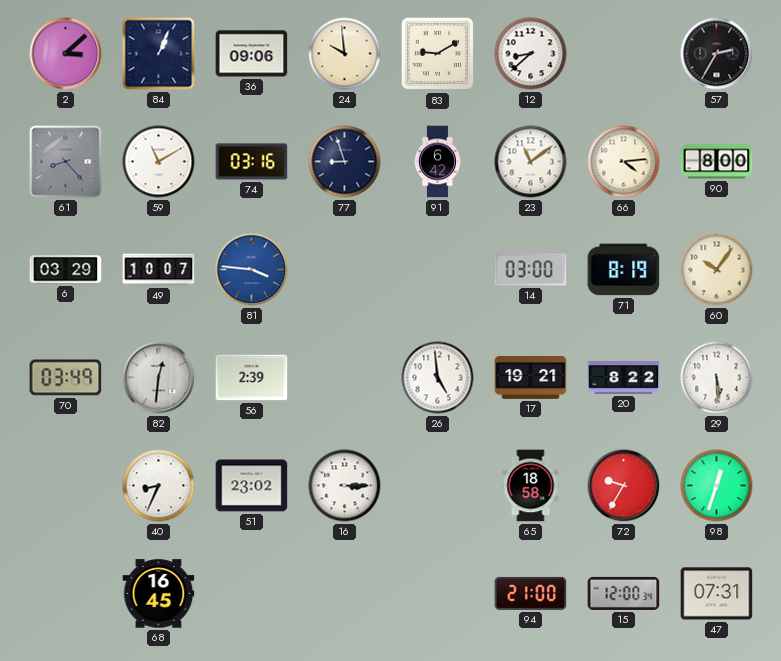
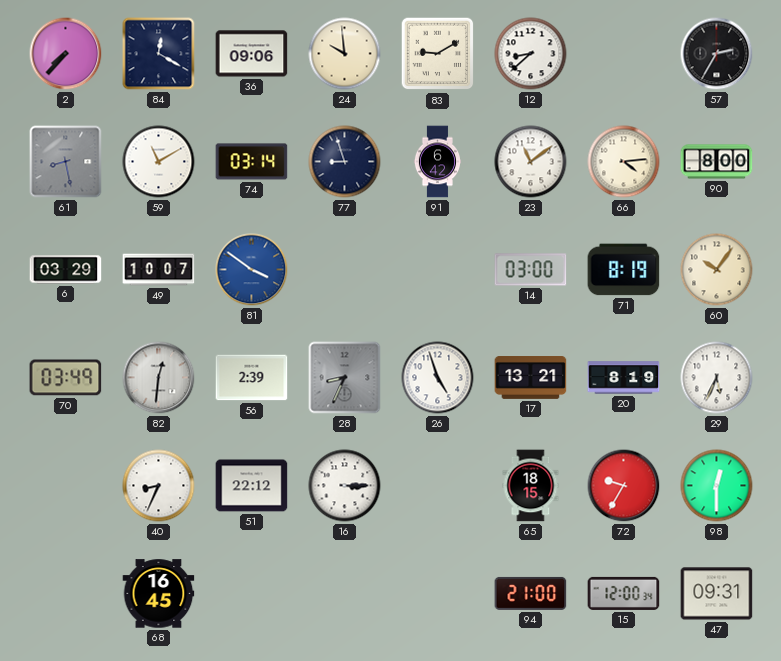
2: 3:08 -> 7:37
84: 1:04 -> 12:20
61: 8:23 -> 8:28
74: 03:16 -> 03:14
81: 3:46 -> 3:51
28: none -> 8:34
26: 4:59 -> 4:57
17: 19:21 -> 13:21
20: 8:22 -> 8:19
29: 5:29 -> 5:34
51: 23:02 -> 22:12
65: 18:58 -> 18:15
98: 12:33 -> 12:30
47: 07:31 -> 09:31
